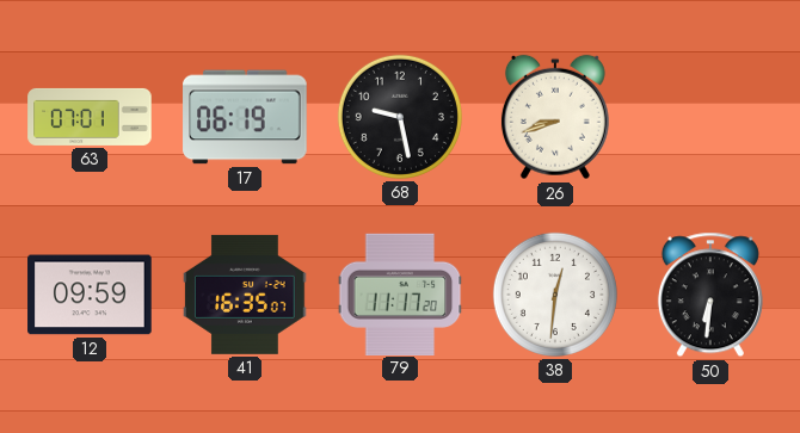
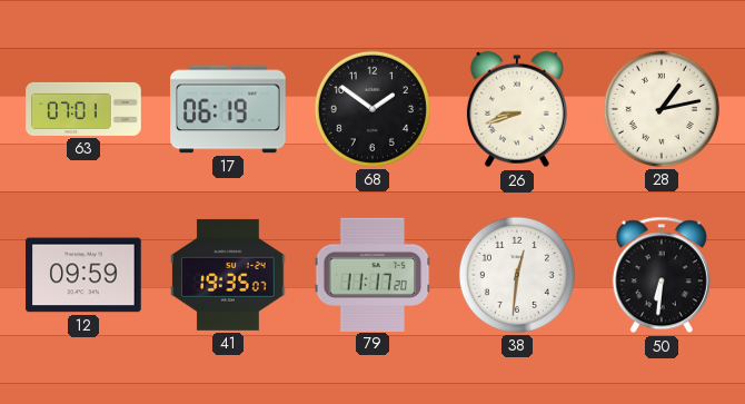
68: 9:28 -> 1:51
28: none -> 1:13
41: 16:35 -> 19:35
